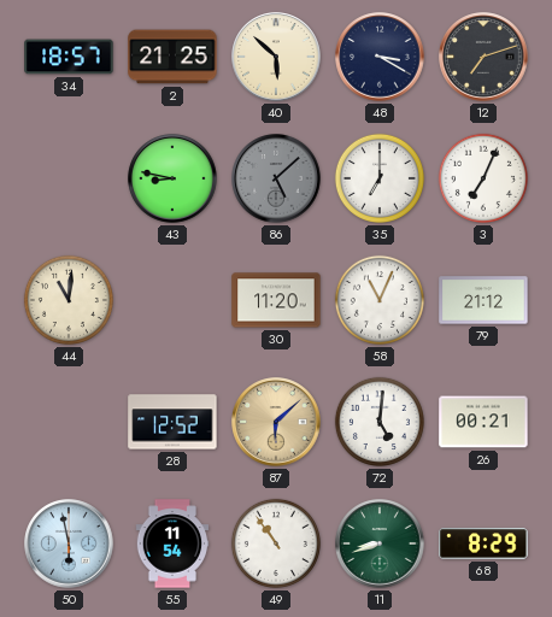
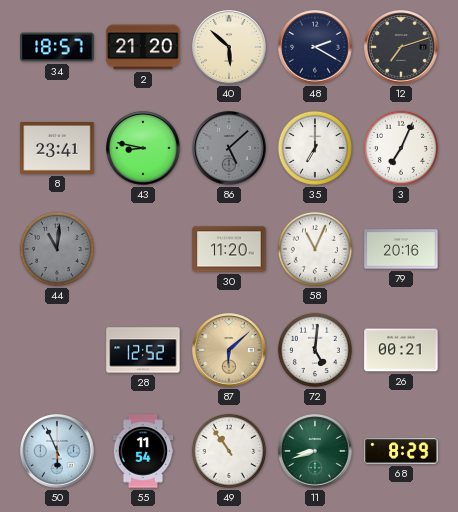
2: 21:25 -> 21:20
48: 3:20 -> 2:20
8: none -> 23:41
44 dial: cream -> grey
79: 21:12 -> 20:16
50: 5:58 -> 5:56
